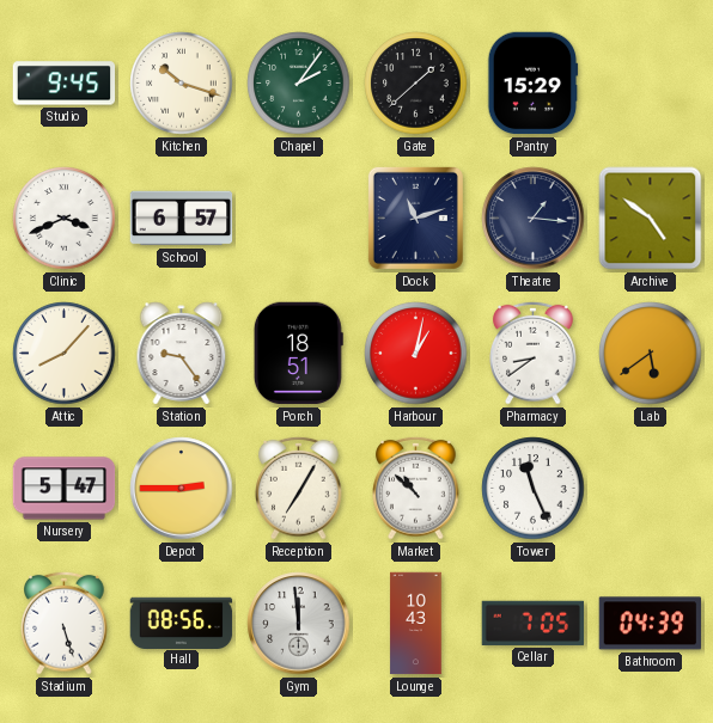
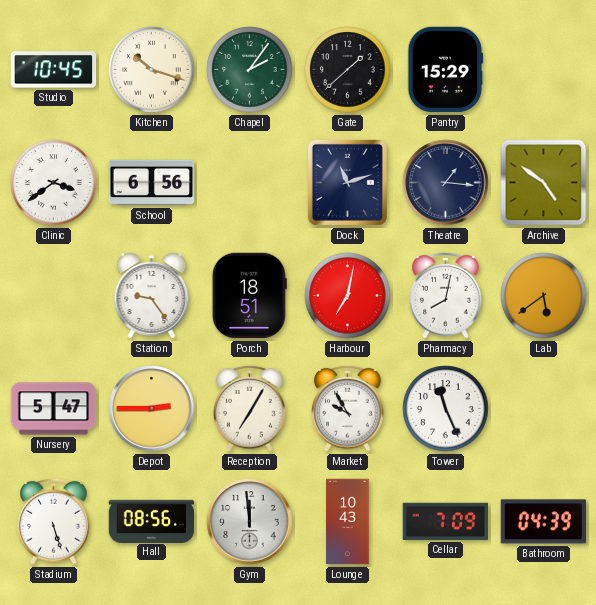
Studio: 9:45 -> 10:45
Clinic: 3:41 -> 3:39
School: 6:57 -> 6:56
Attic: 8:07 -> none
Harbour: 1:02 -> 7:02
Pharmacy: 8:39 -> 8:02
Market: 10:52 -> 9:55
Cellar: 7:05 -> 7:09
